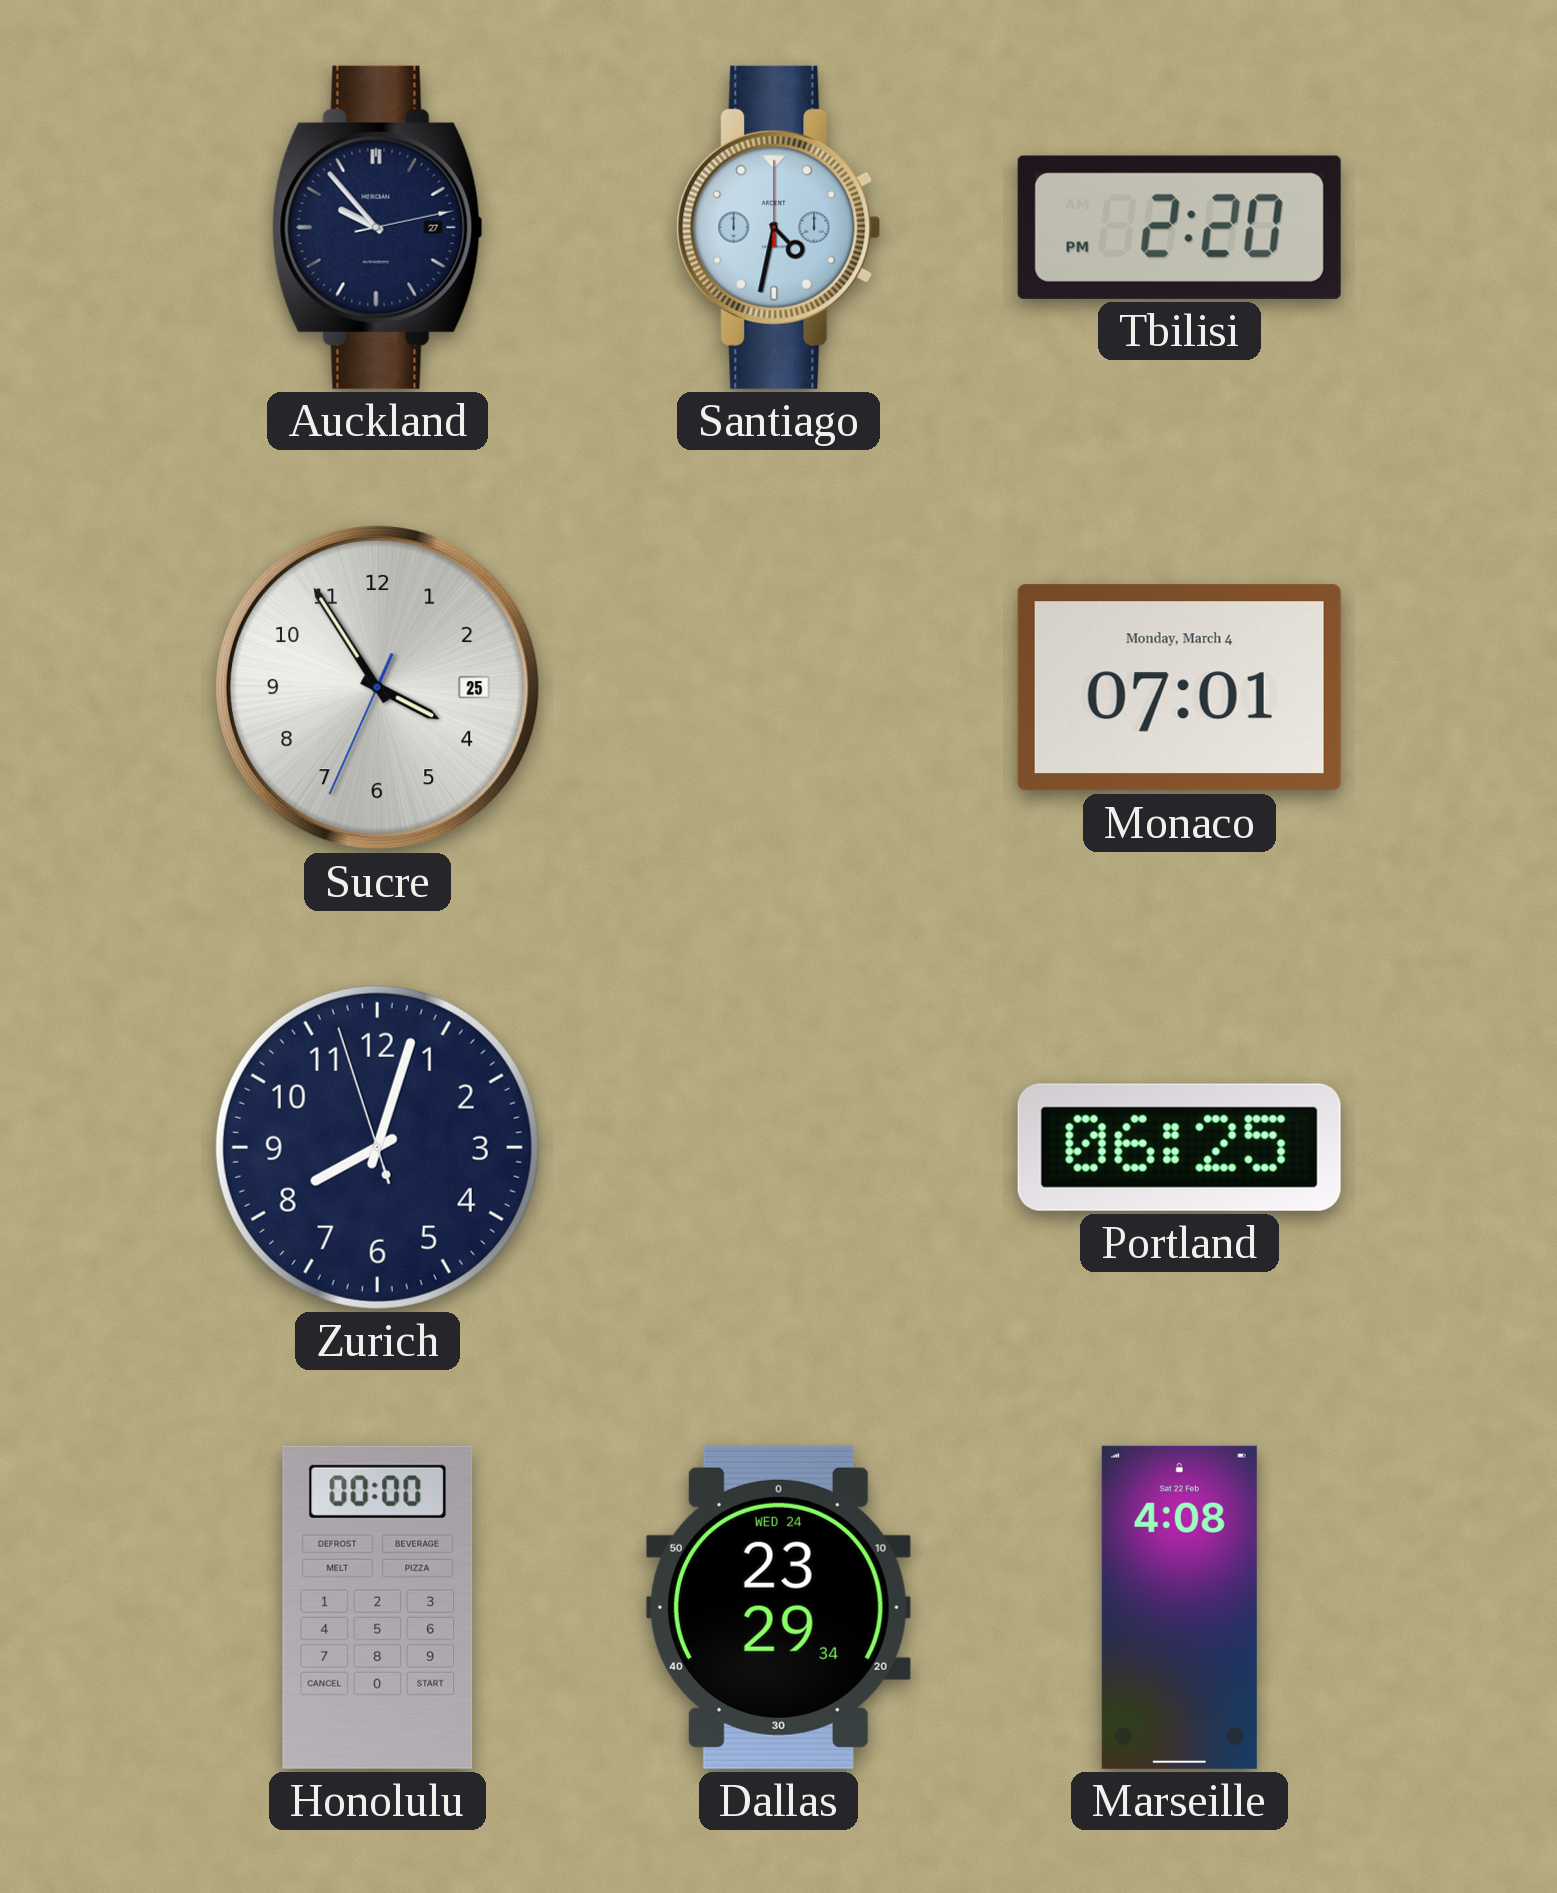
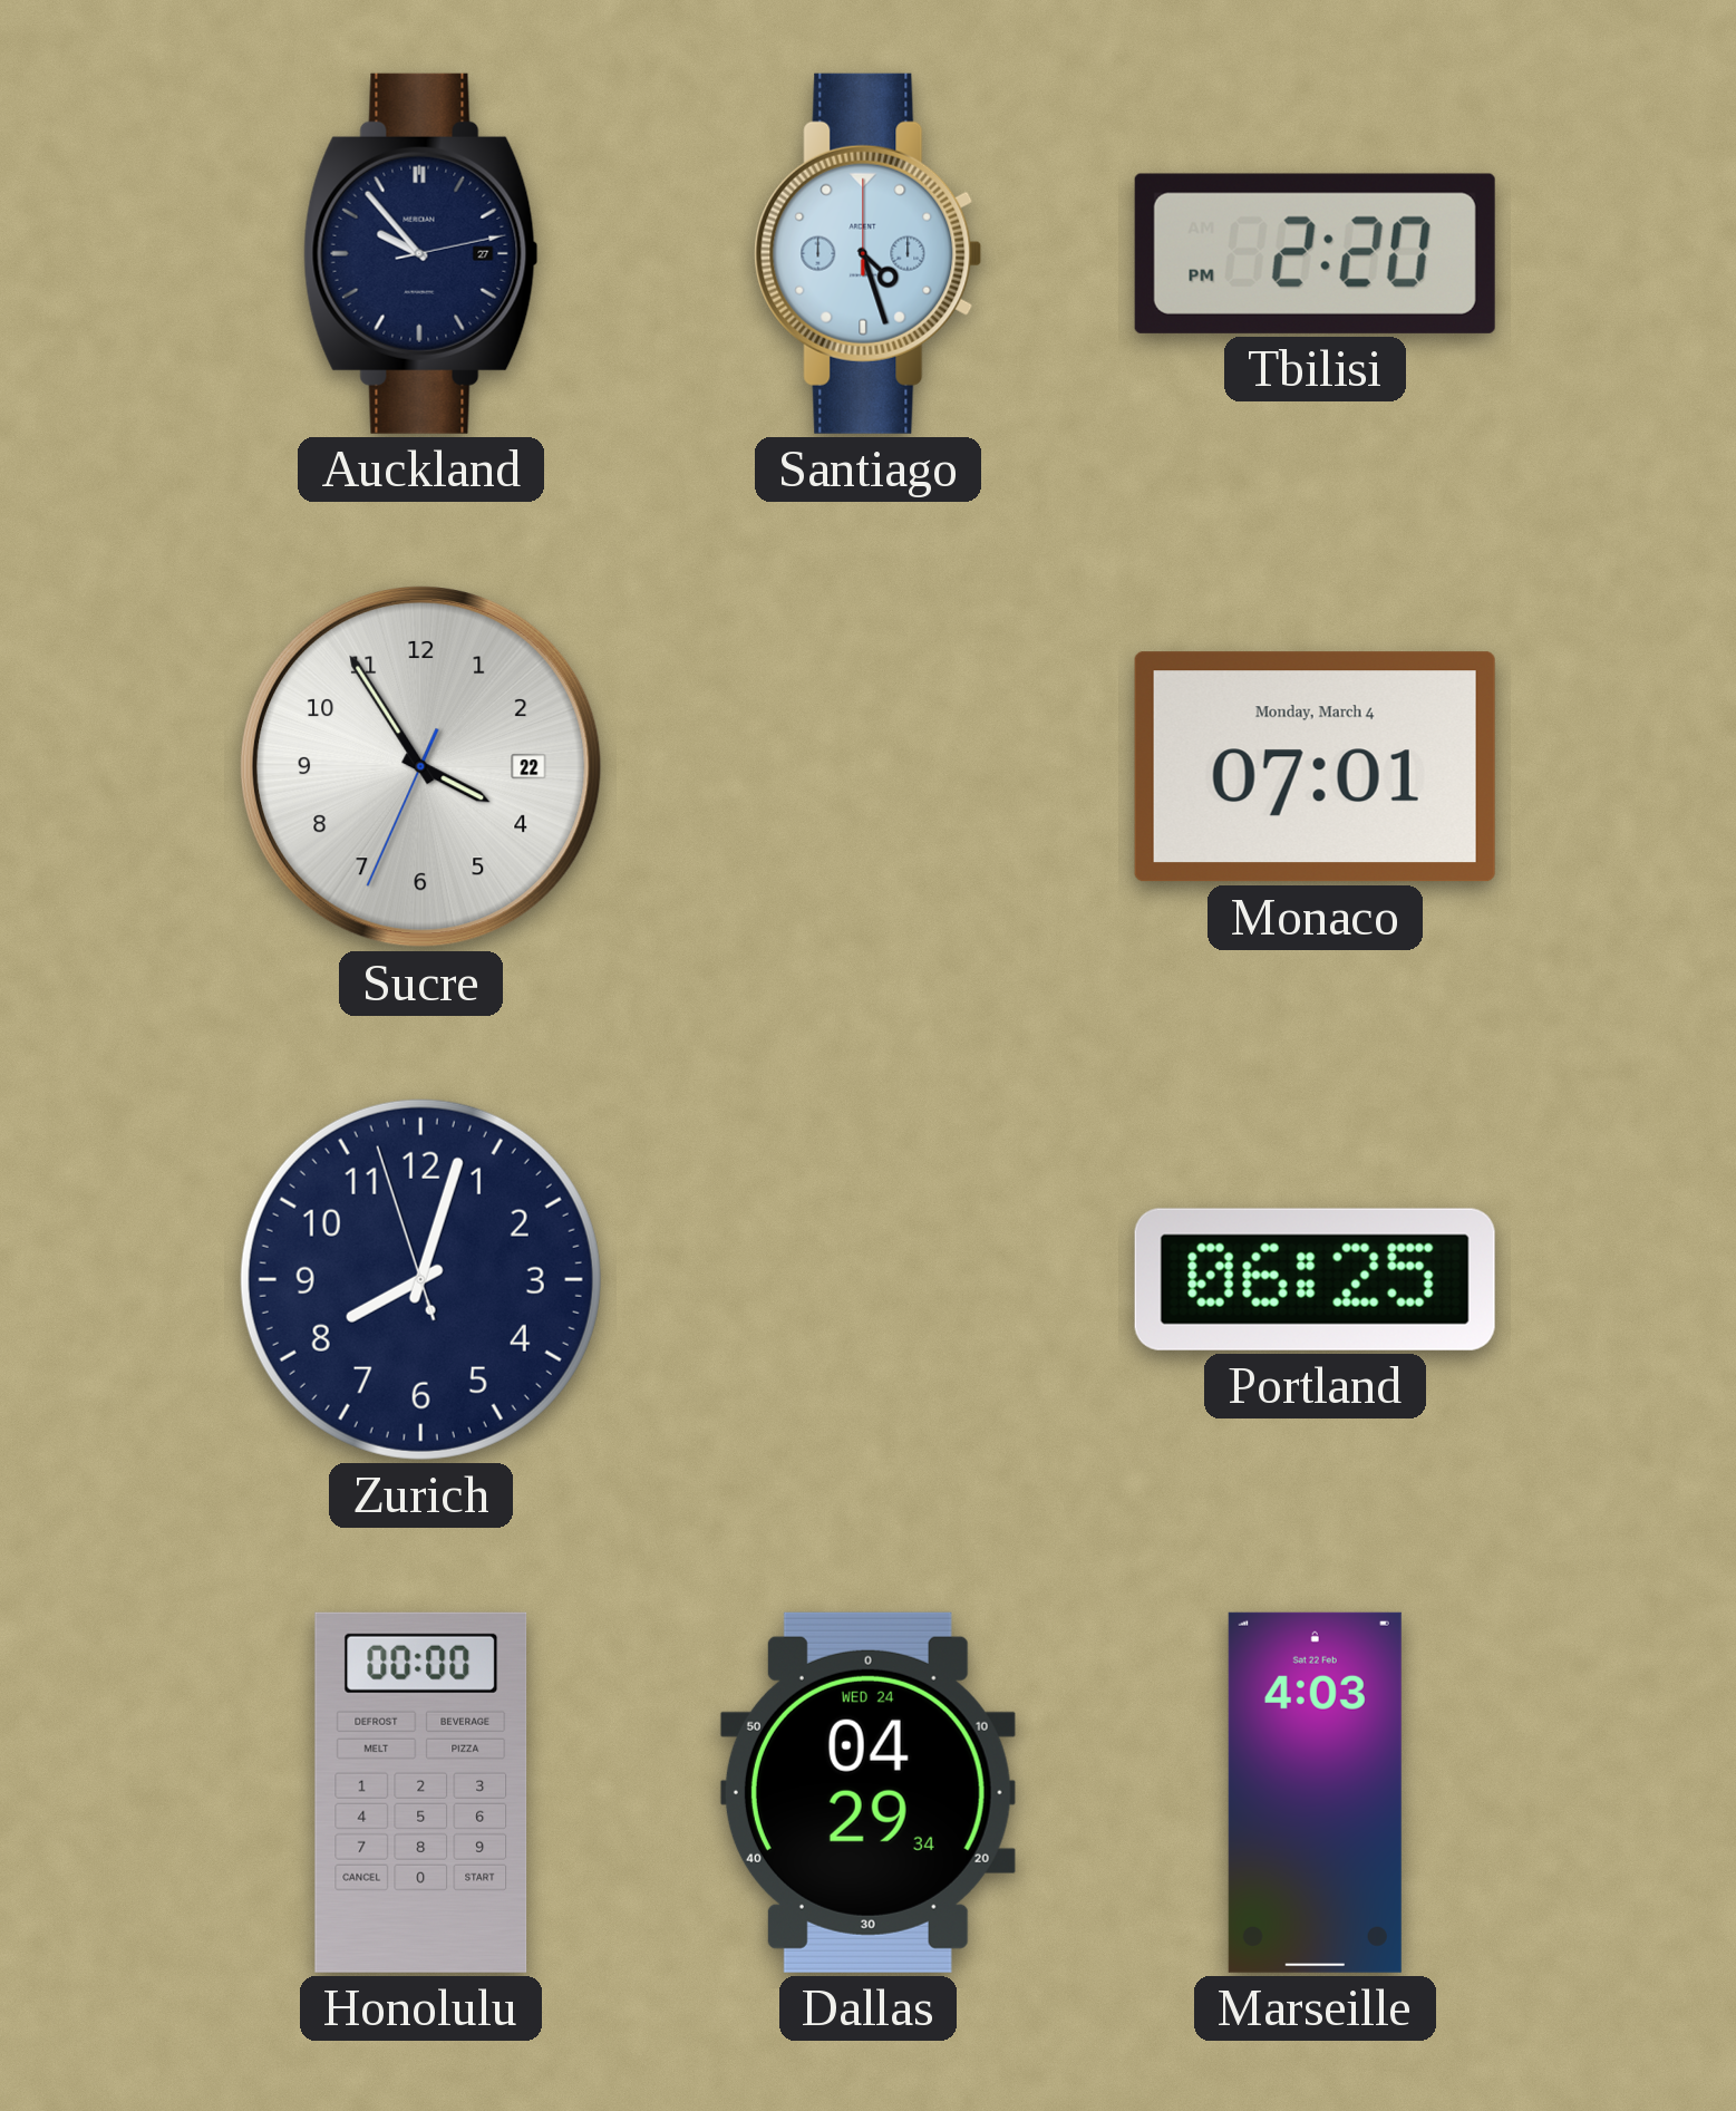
Santiago: 4:32 -> 4:27
Sucre date: 25 -> 22
Dallas: 23:29 -> 04:29
Marseille: 4:08 -> 4:03
